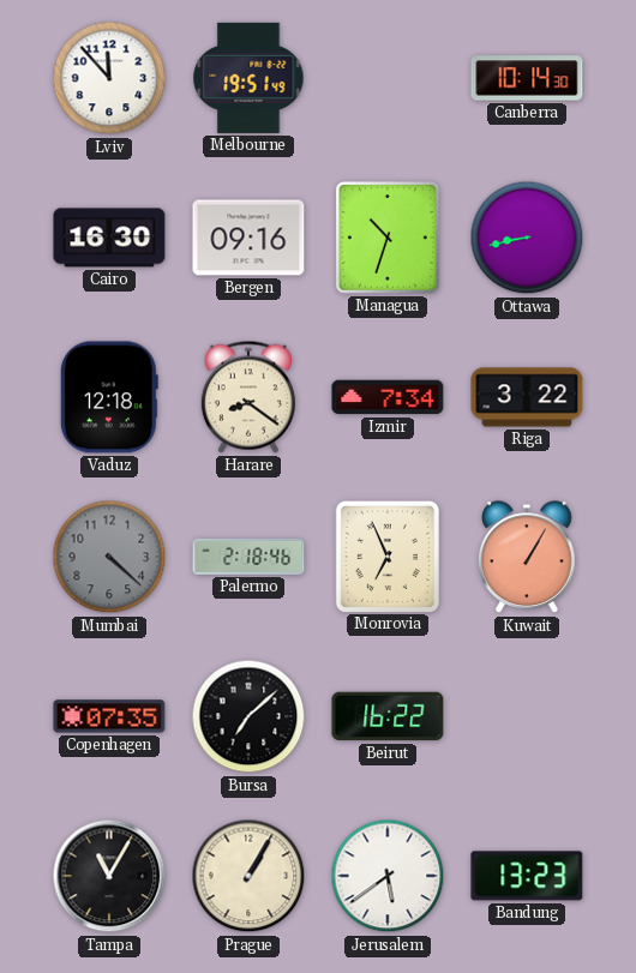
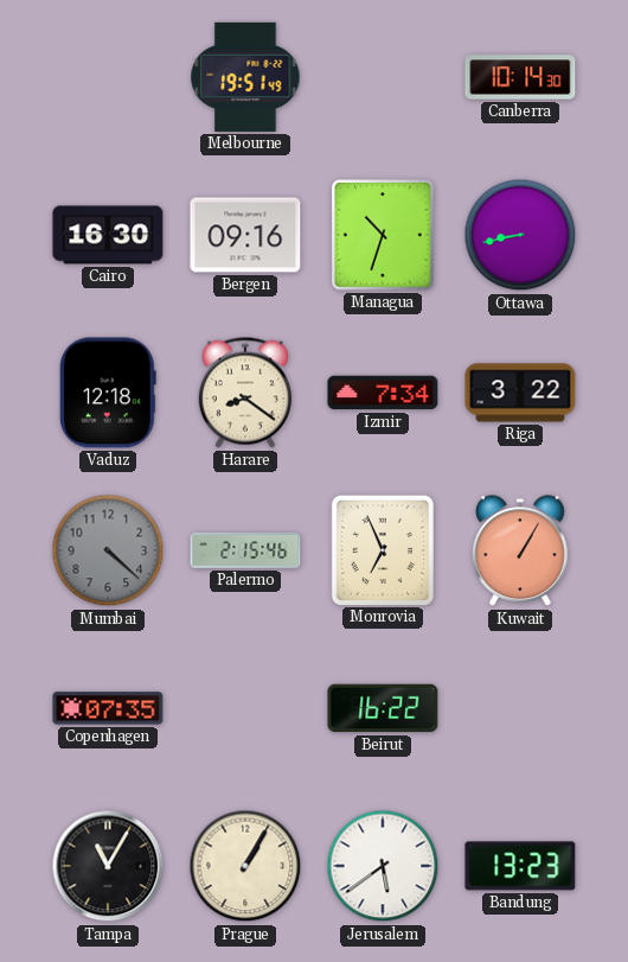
Lviv: 11:53 -> none
Palermo: 2:18 -> 2:15
Bursa: 7:08 -> none
